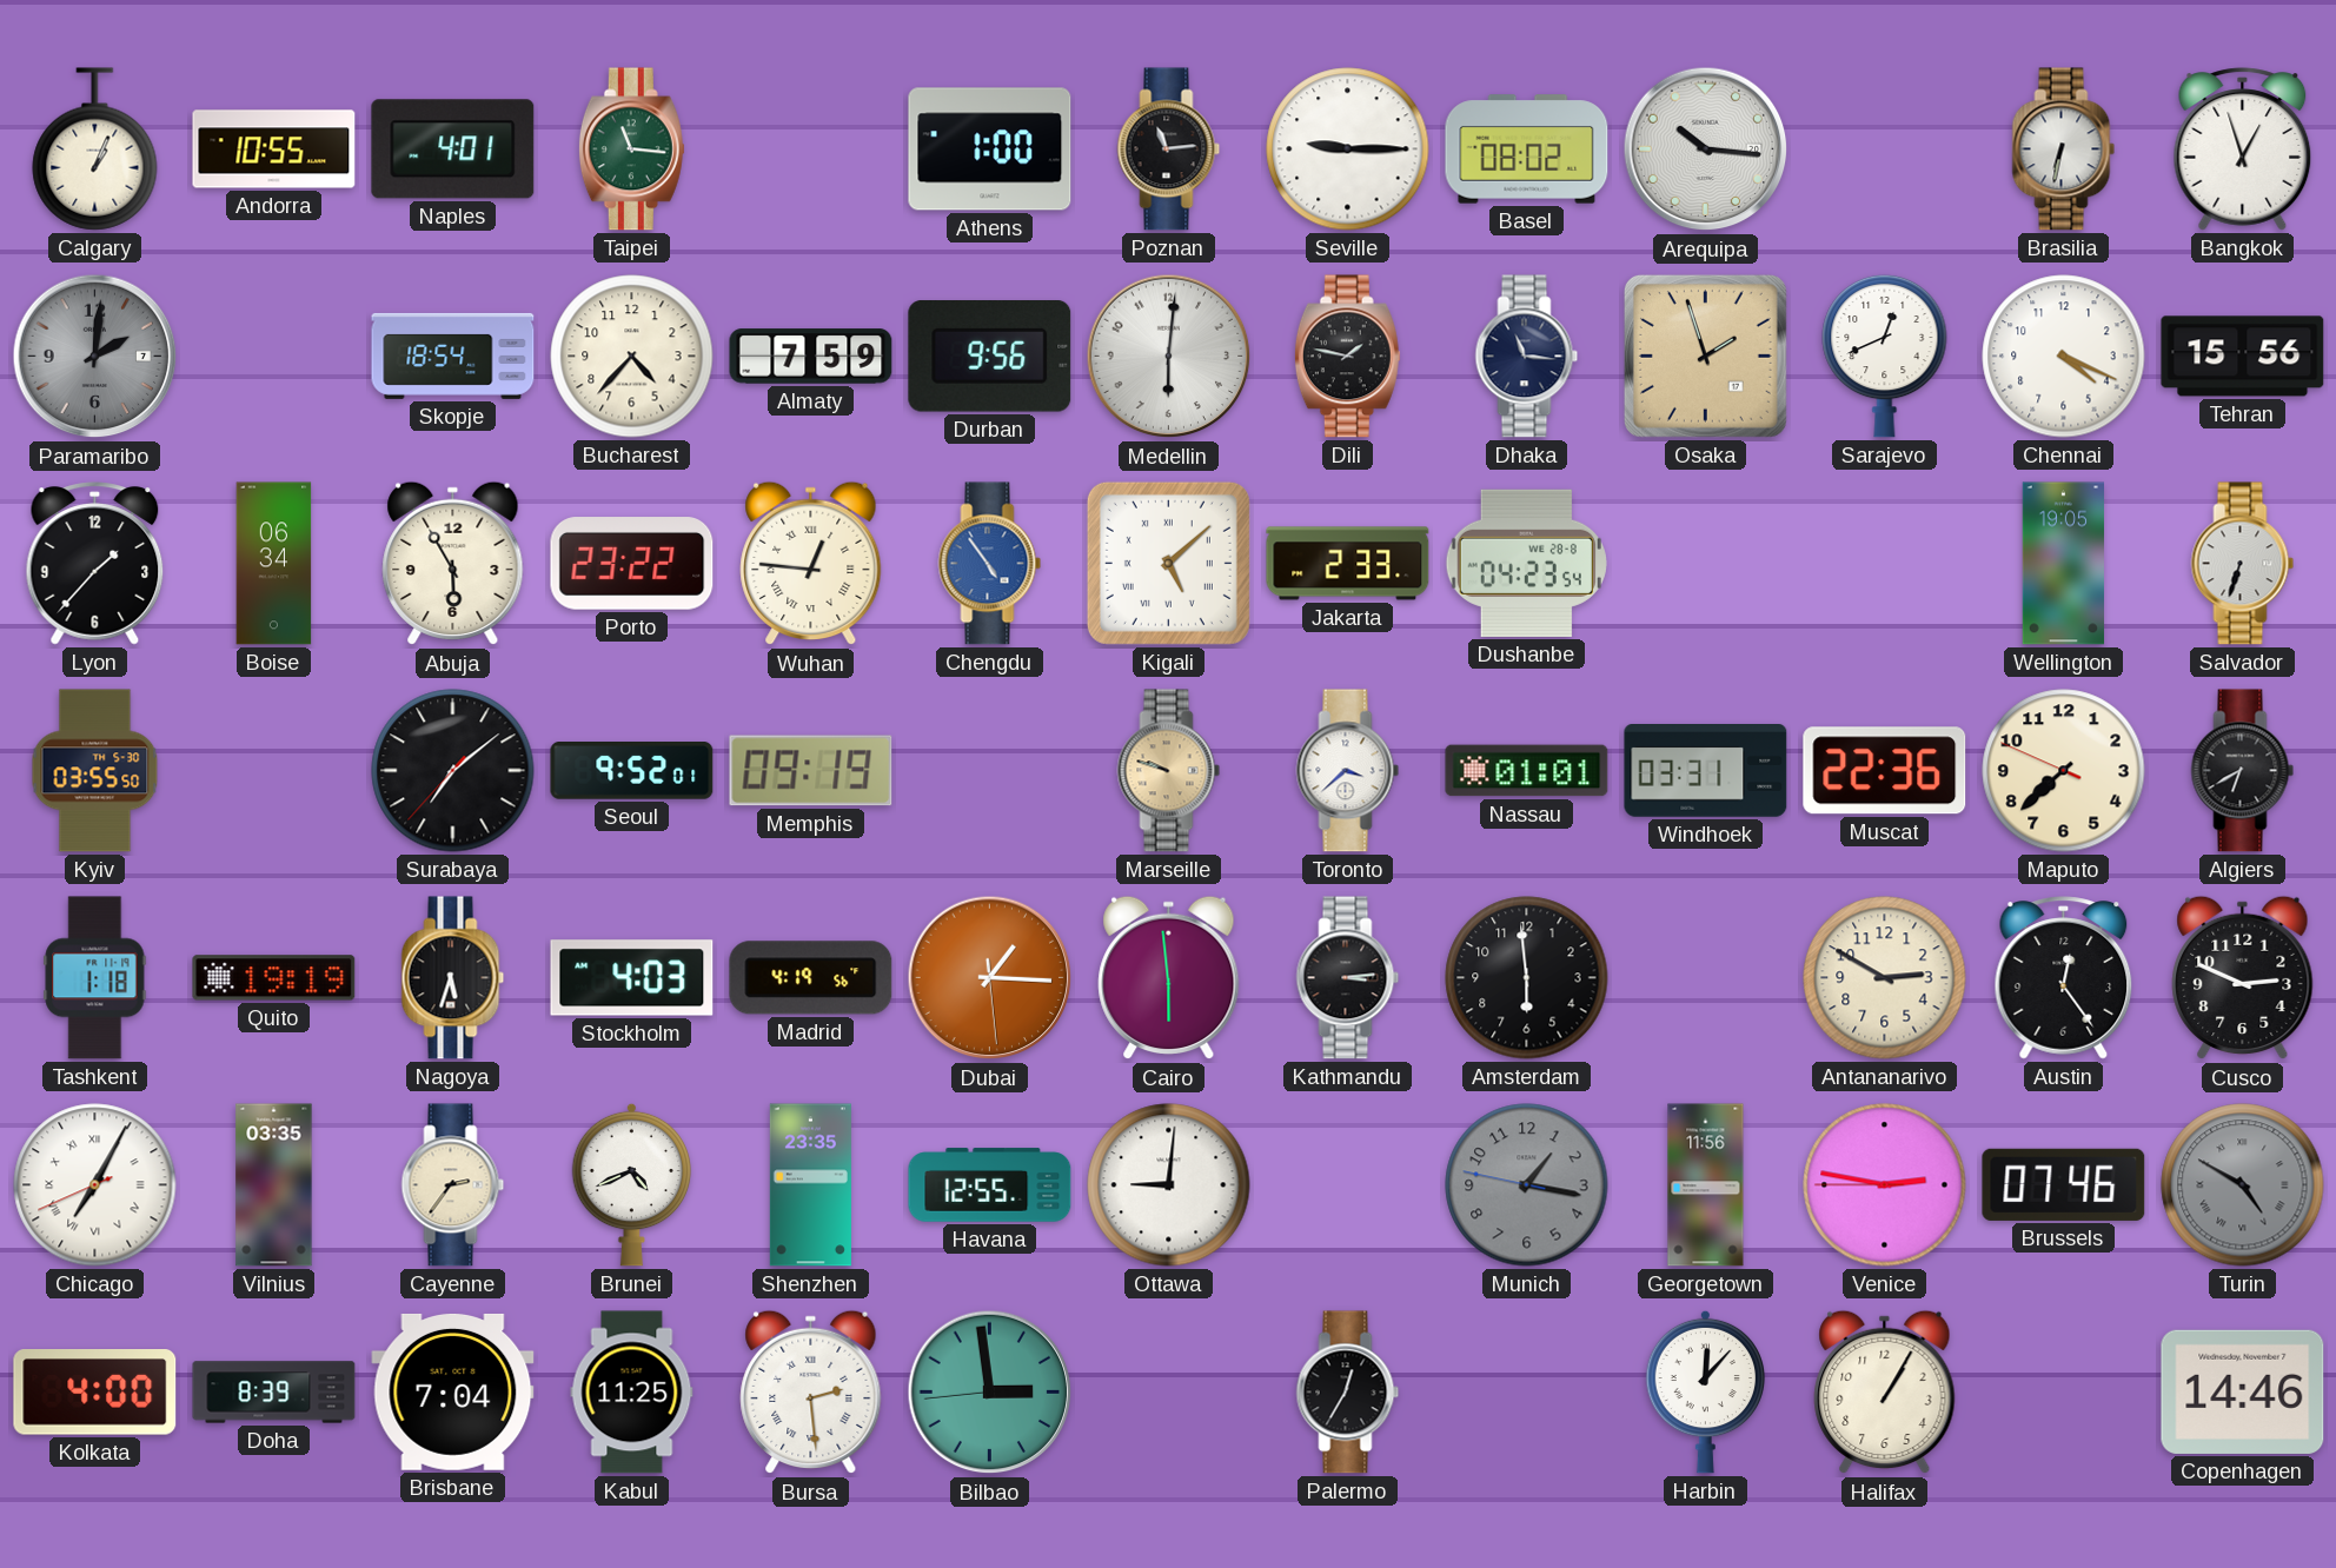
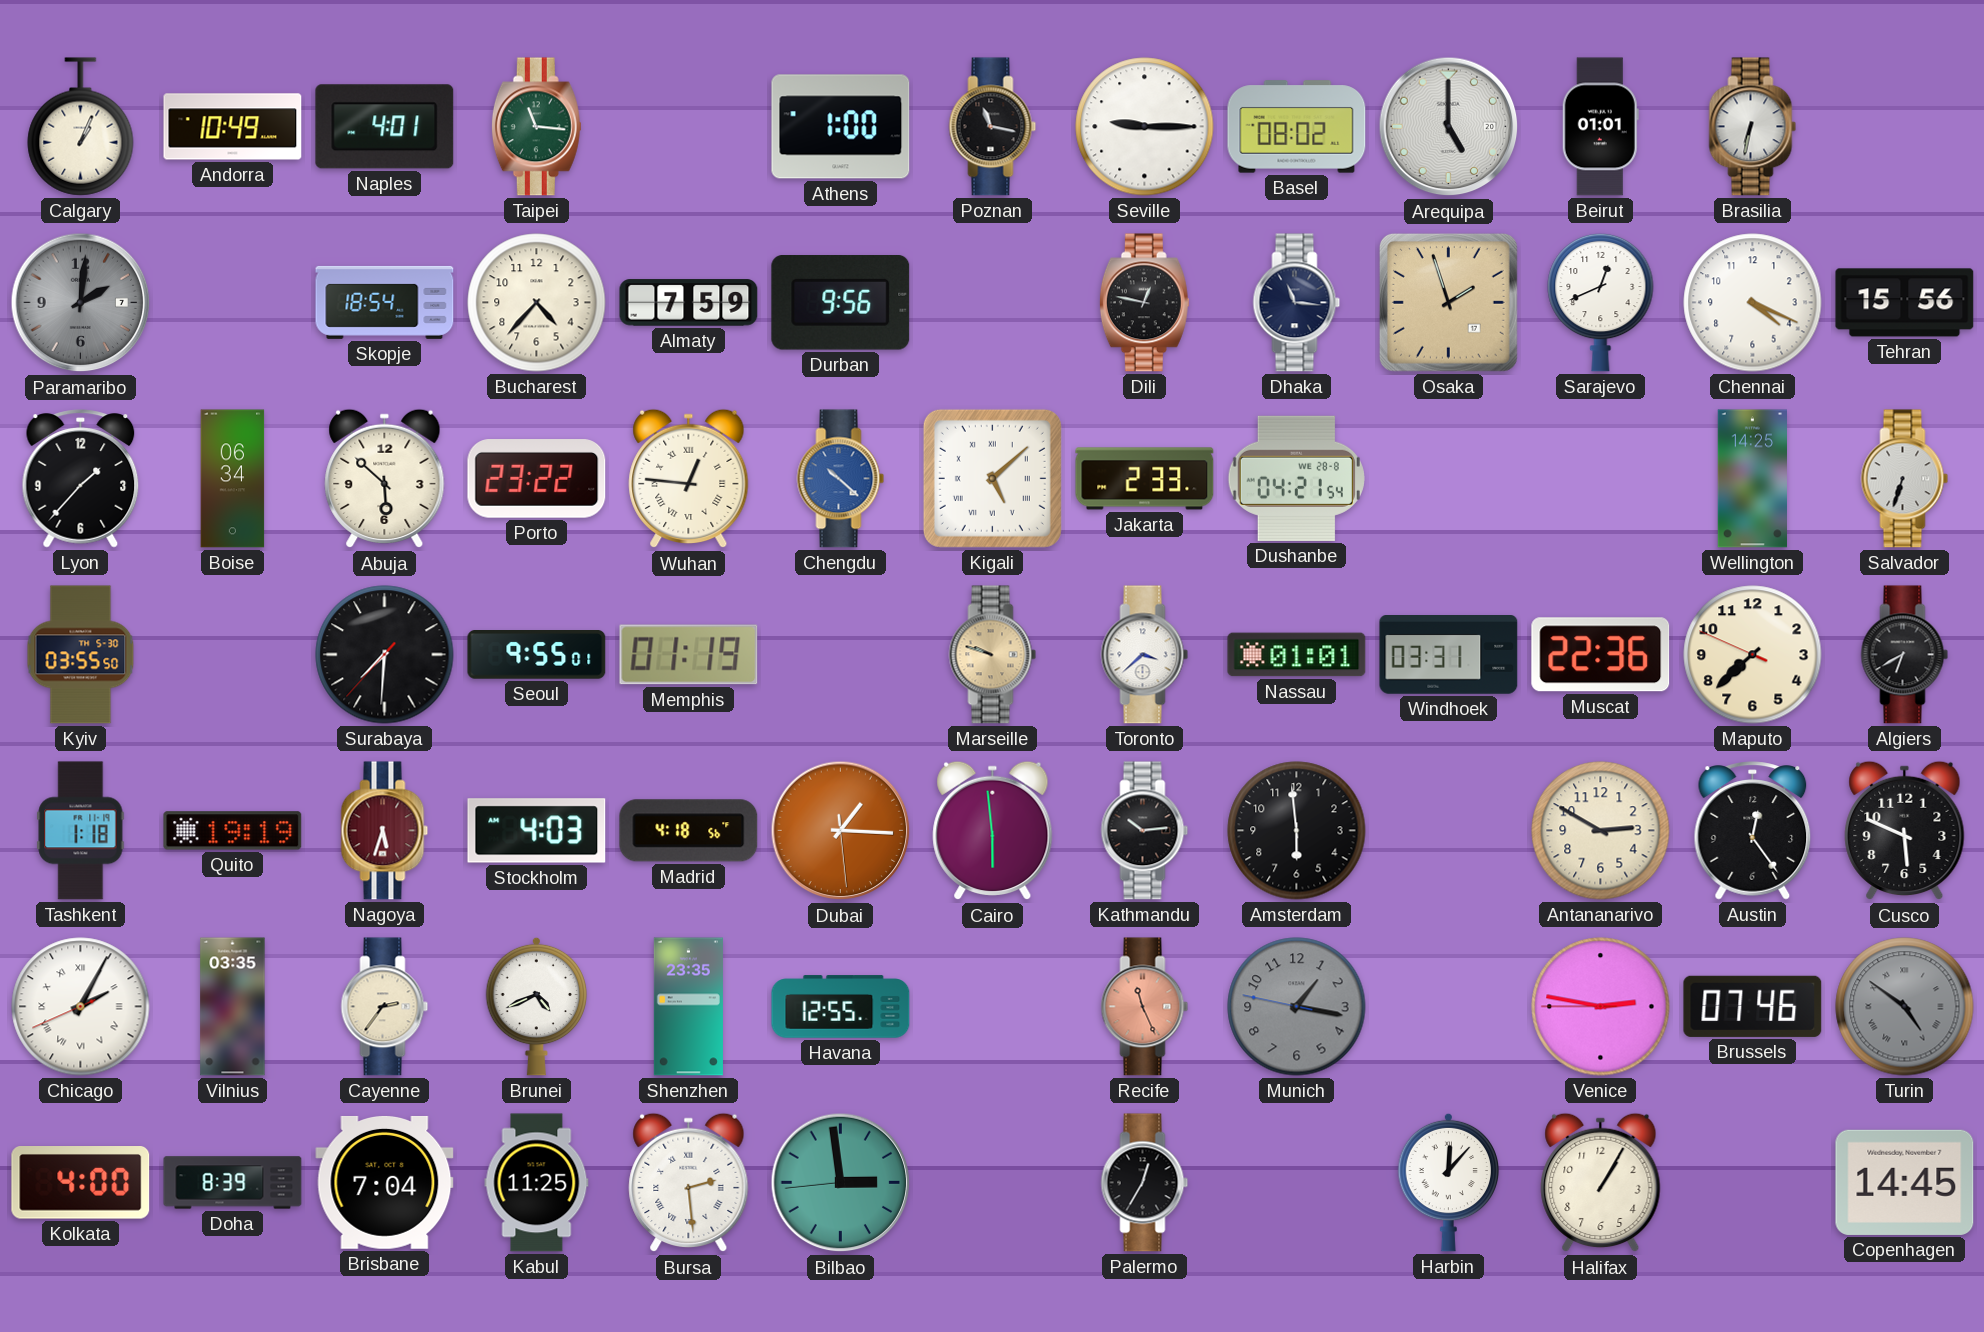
Andorra: 10:55 -> 10:49
Poznan: 11:14 -> 11:17
Arequipa: 10:16 -> 5:00
Beirut: none -> 01:01
Bangkok: 12:57 -> none
Medellin: 6:01 -> none
Dili: 1:47 -> 12:47
Abuja: 5:55 -> 5:52
Chengdu: 4:54 -> 10:22
Dushanbe: 04:23 -> 04:21
Wellington: 19:05 -> 14:25
Surabaya: 7:08 -> 7:30
Seoul: 9:52 -> 9:55
Memphis: 09:19 -> 01:19
Nagoya dial: black -> burgundy
Madrid: 4:19 -> 4:18
Kathmandu: 3:14 -> 10:14
Cusco: 2:49 -> 5:49
Chicago: 7:04 -> 2:04
Ottawa: 9:01 -> none
Recife: none -> 11:26
Georgetown: 11:56 -> none
Turin: 4:50 -> 4:51
Copenhagen: 14:46 -> 14:45
